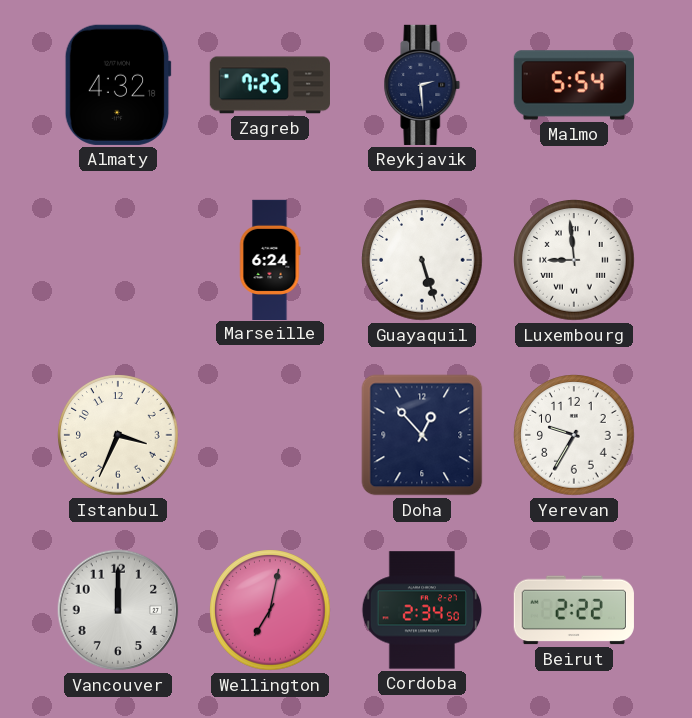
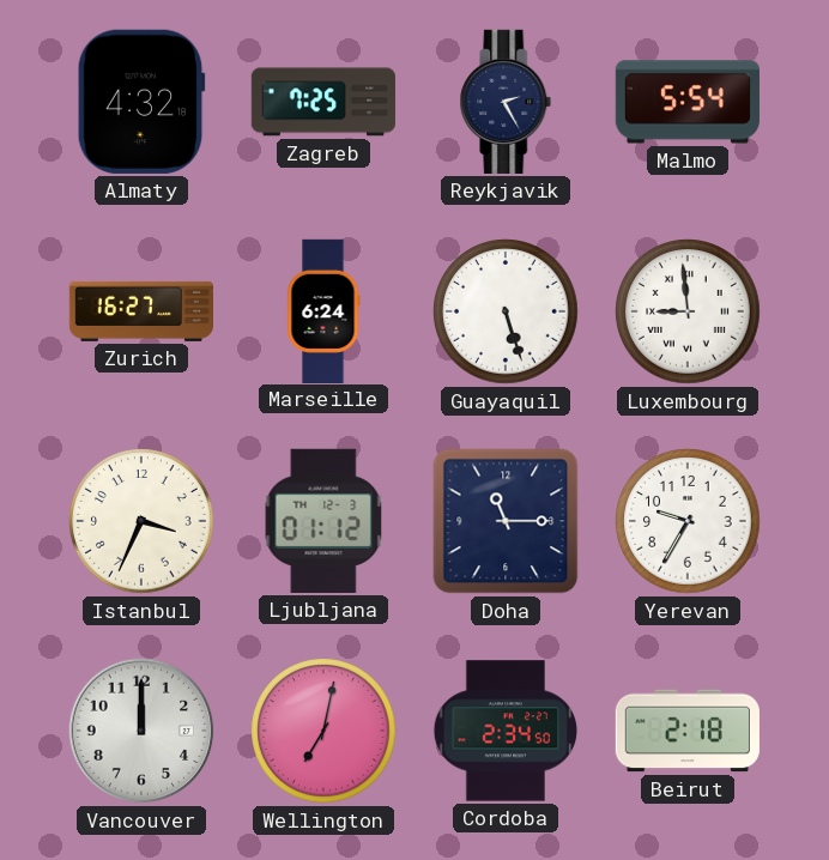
Reykjavik: 2:29 -> 2:25
Zurich: none -> 16:27
Ljubljana: none -> 01:12
Doha: 12:53 -> 11:15
Beirut: 2:22 -> 2:18
